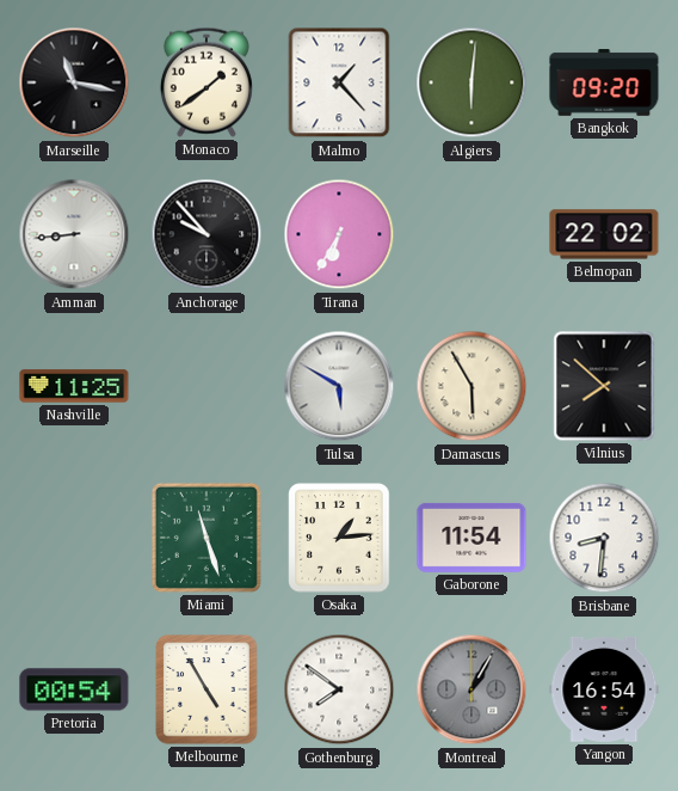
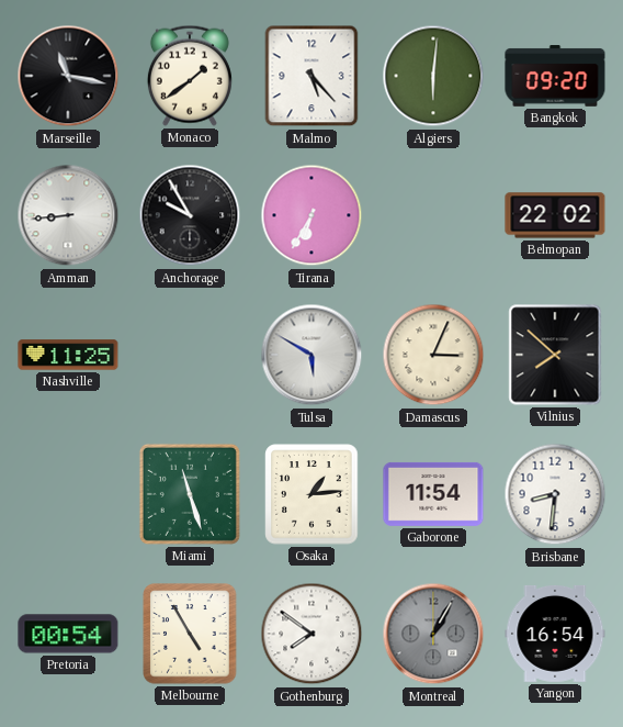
Malmo: 1:23 -> 5:23
Anchorage: 9:53 -> 9:55
Damascus: 5:55 -> 3:04
